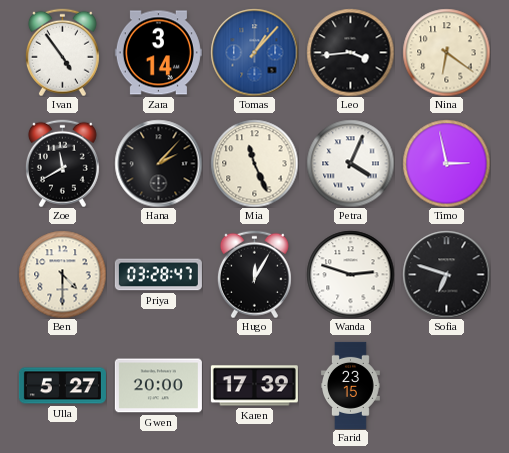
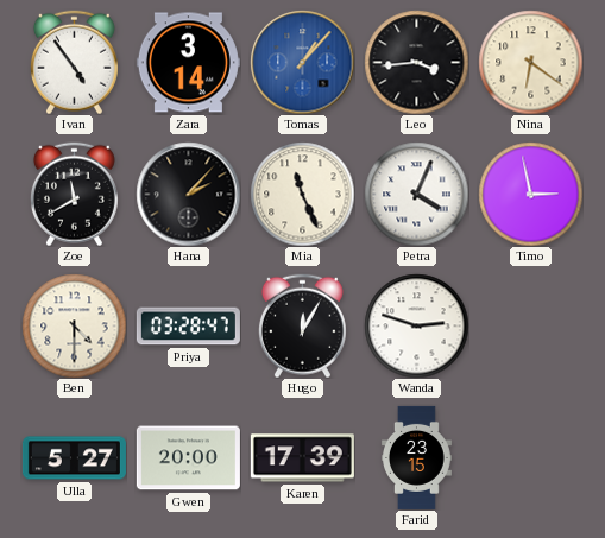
Sofia: 6:48 -> none
